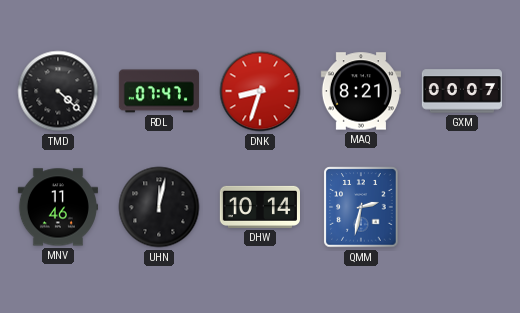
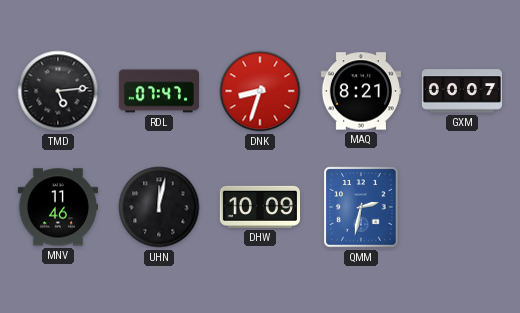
TMD: 4:22 -> 5:14
DHW: 10:14 -> 10:09
